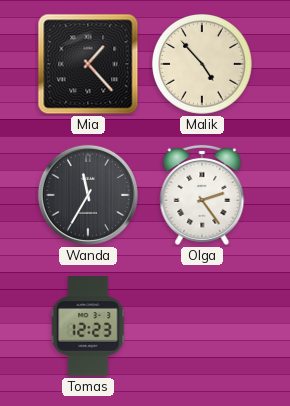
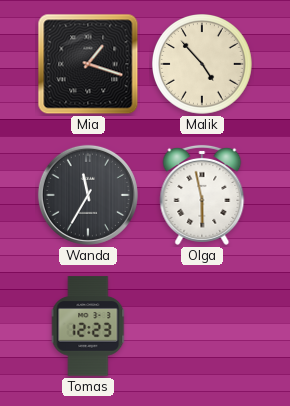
Mia: 1:23 -> 1:18
Olga: 2:24 -> 5:58
